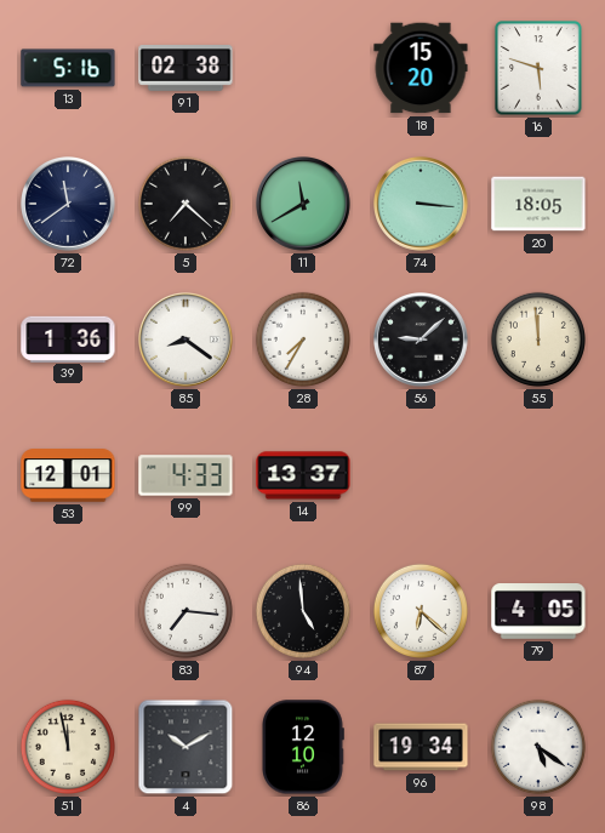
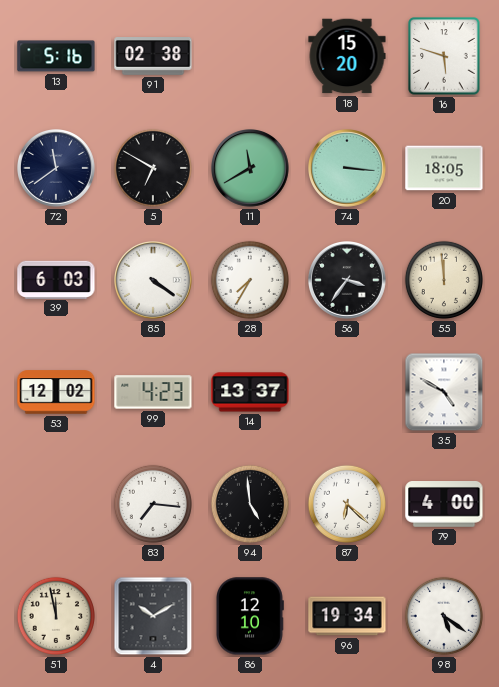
5: 7:22 -> 6:50
39: 1:36 -> 6:03
85: 8:21 -> 4:21
56: 9:08 -> 3:36
53: 12:01 -> 12:02
99: 4:33 -> 4:23
35: none -> 4:50
79: 4:05 -> 4:00
